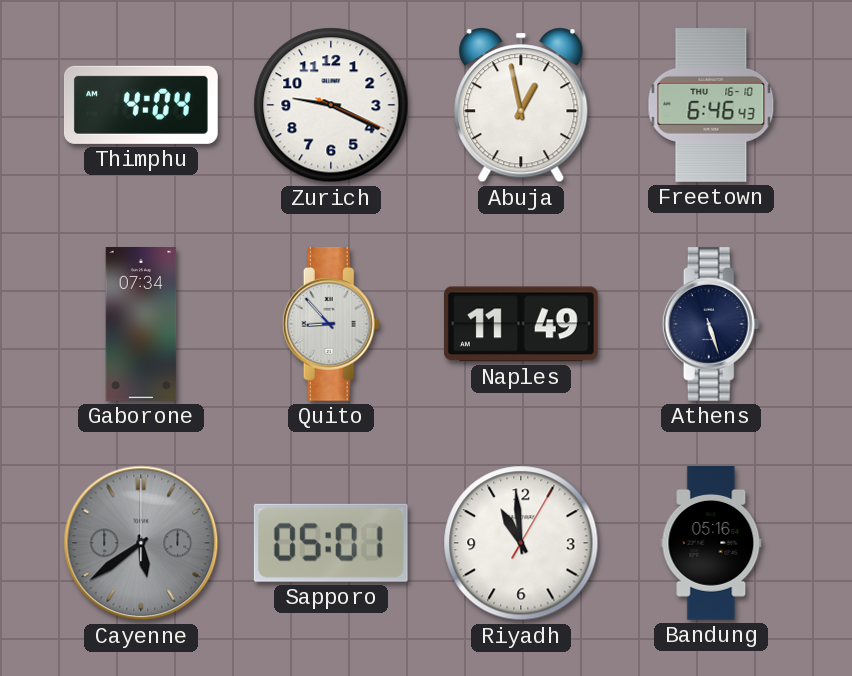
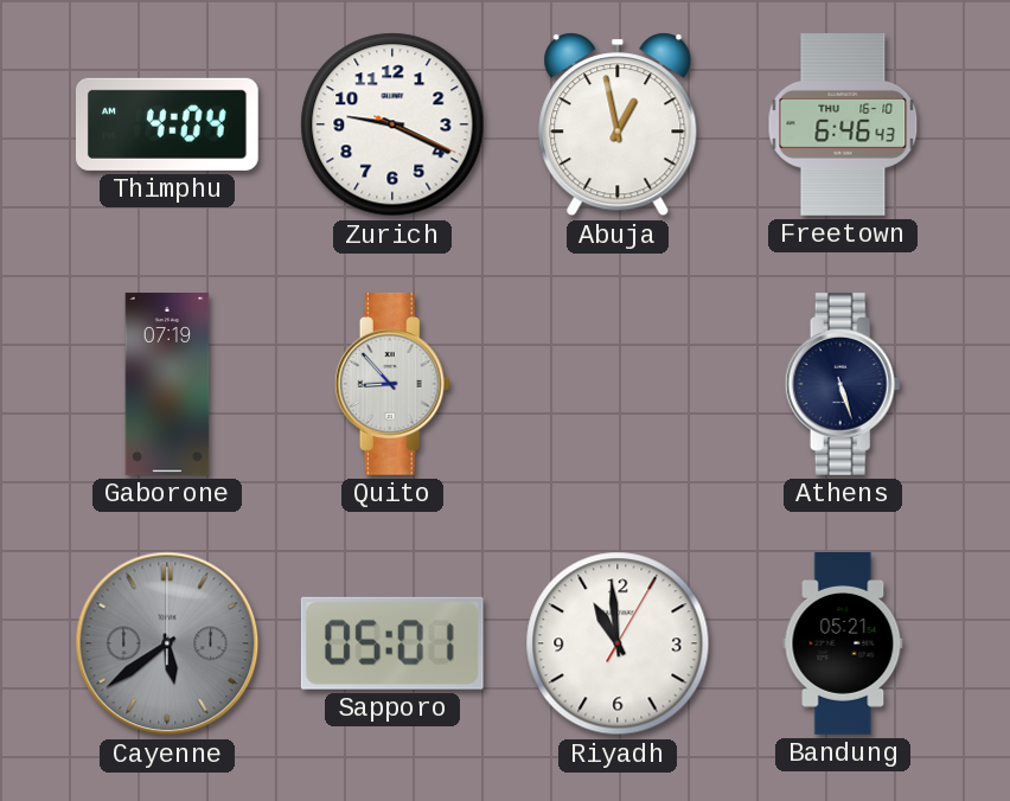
Gaborone: 07:34 -> 07:19
Naples: 11:49 -> none
Bandung: 05:16 -> 05:21
